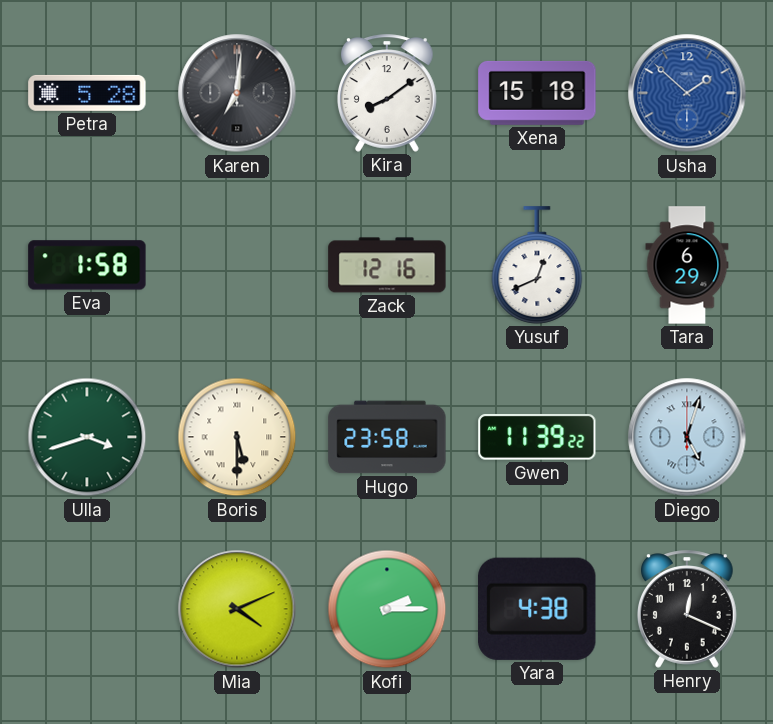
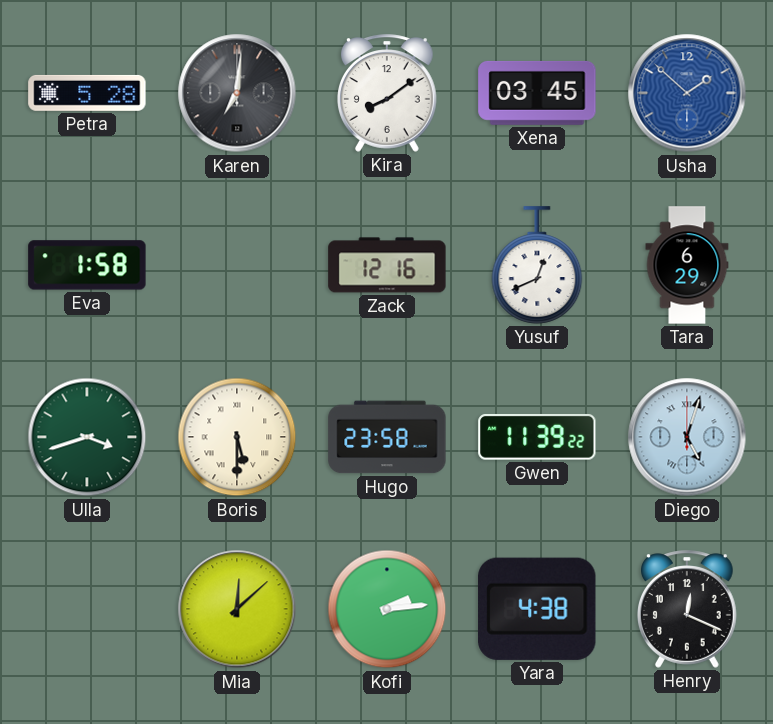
Xena: 15:18 -> 03:45
Mia: 4:11 -> 12:08
Kofi: 2:15 -> 2:14
